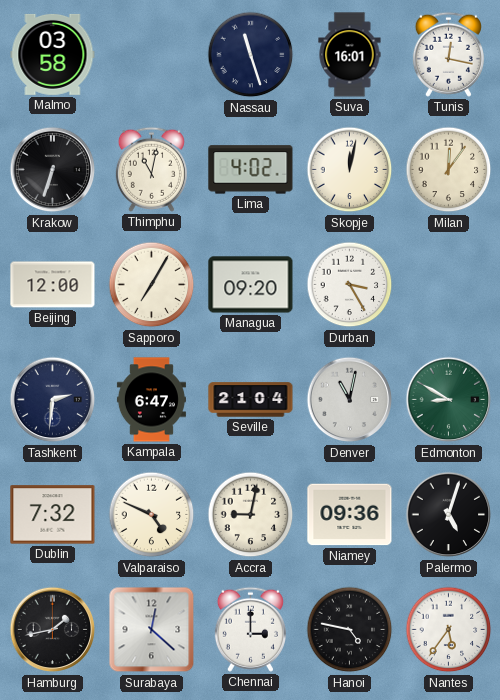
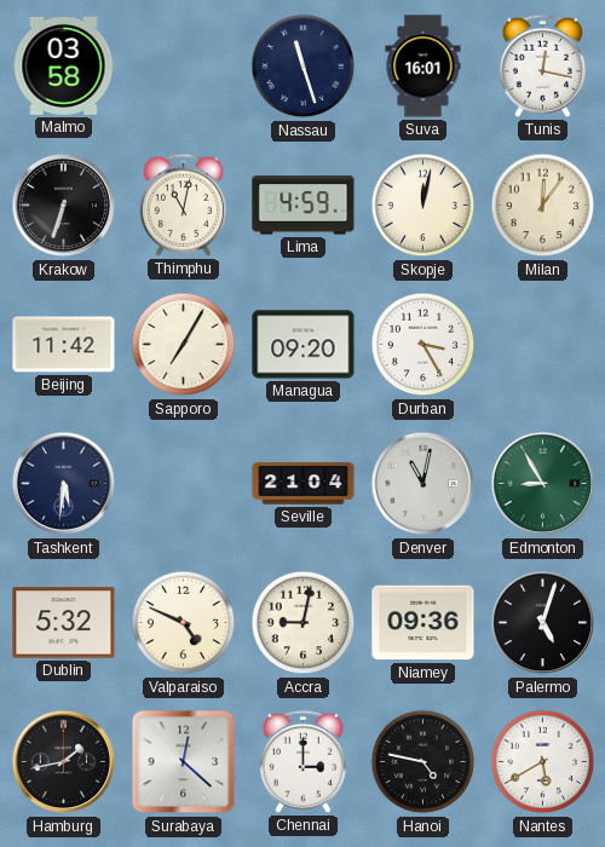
Lima: 4:02 -> 4:59
Beijing: 12:00 -> 11:42
Tashkent: 2:31 -> 5:31
Kampala: 6:47 -> none
Edmonton: 8:50 -> 8:55
Dublin: 7:32 -> 5:32
Nantes: 5:36 -> 5:40
